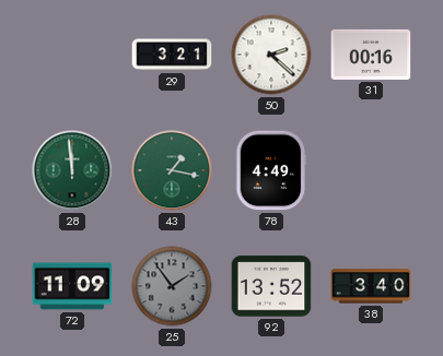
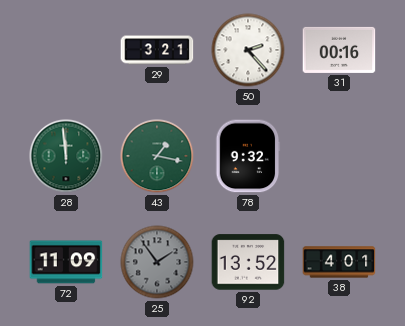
50: 2:22 -> 2:23
78: 4:49 -> 9:32
38: 3:40 -> 4:01
